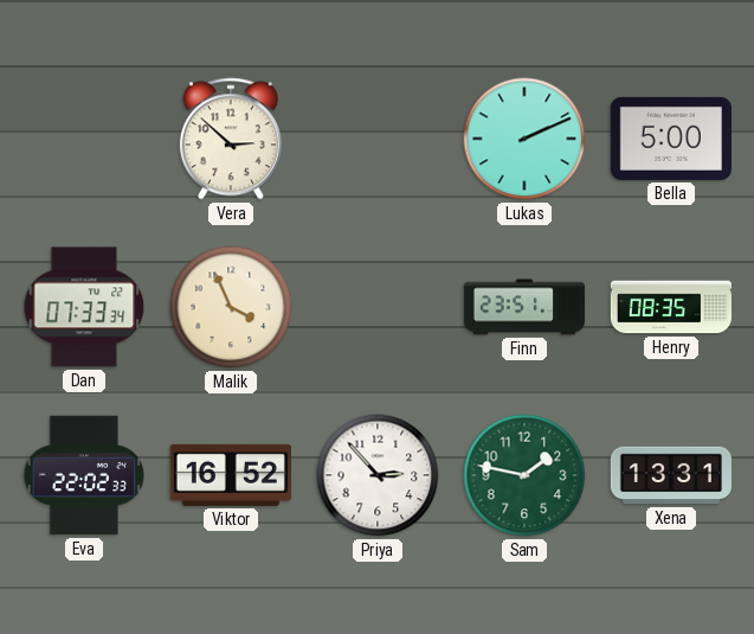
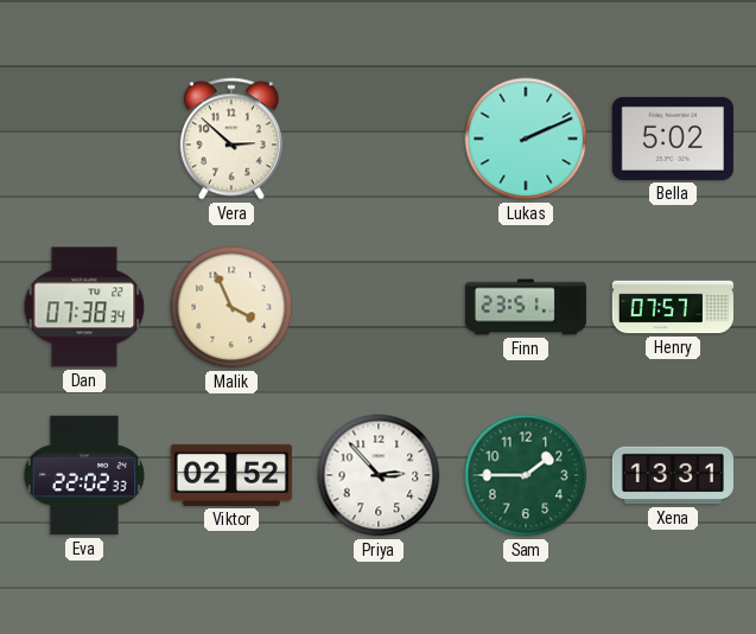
Bella: 5:00 -> 5:02
Dan: 07:33 -> 07:38
Henry: 08:35 -> 07:57
Viktor: 16:52 -> 02:52
Sam: 1:47 -> 1:45
